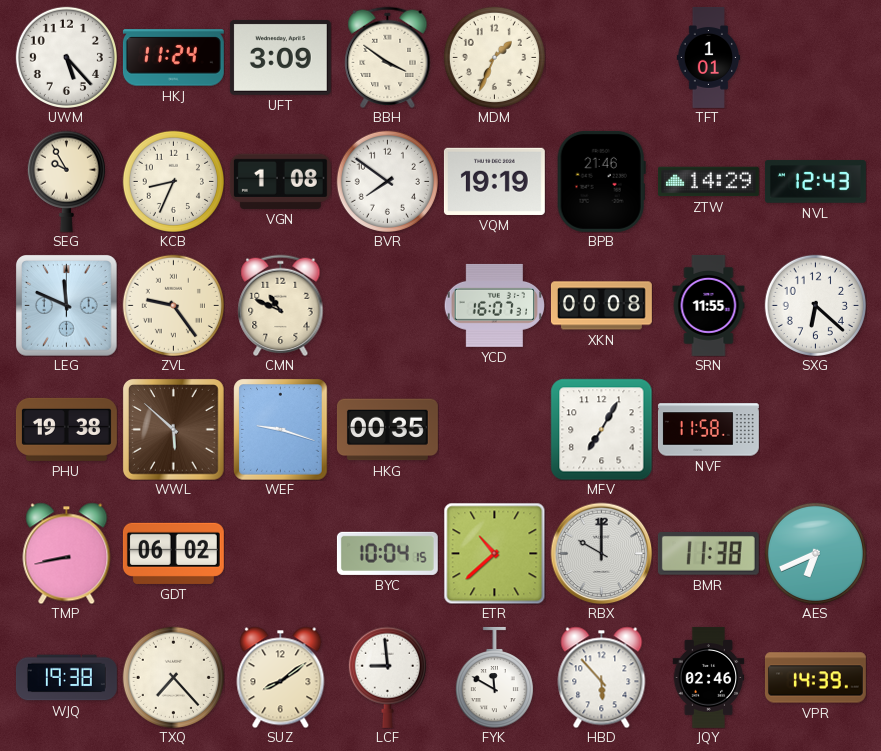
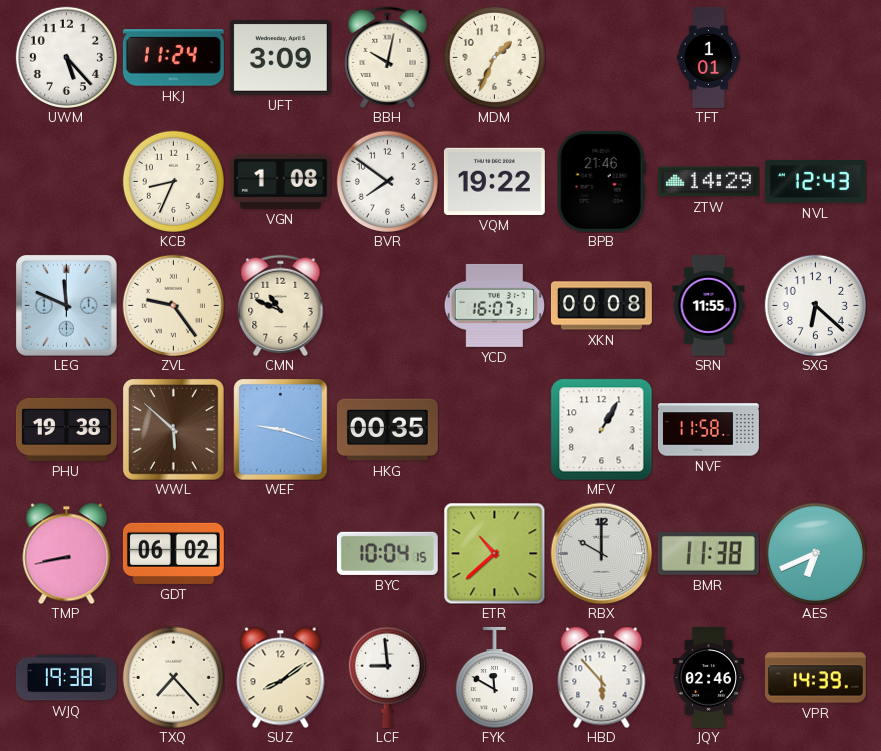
BBH: 3:51 -> 10:02
SEG: 9:55 -> none
VQM: 19:19 -> 19:22
MFV: 7:05 -> 1:05
